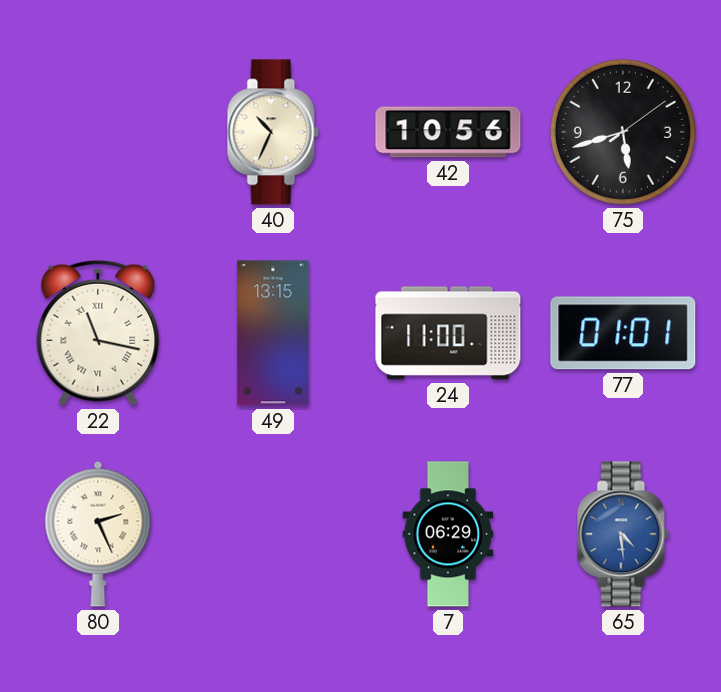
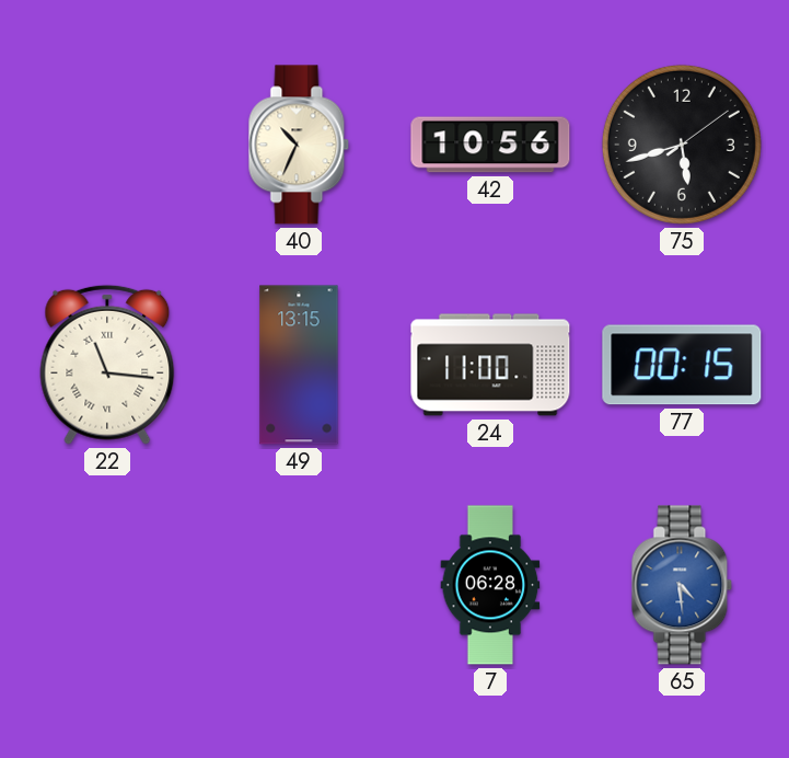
22: 11:17 -> 11:16
77: 01:01 -> 00:15
80: 2:26 -> none
7: 06:29 -> 06:28
